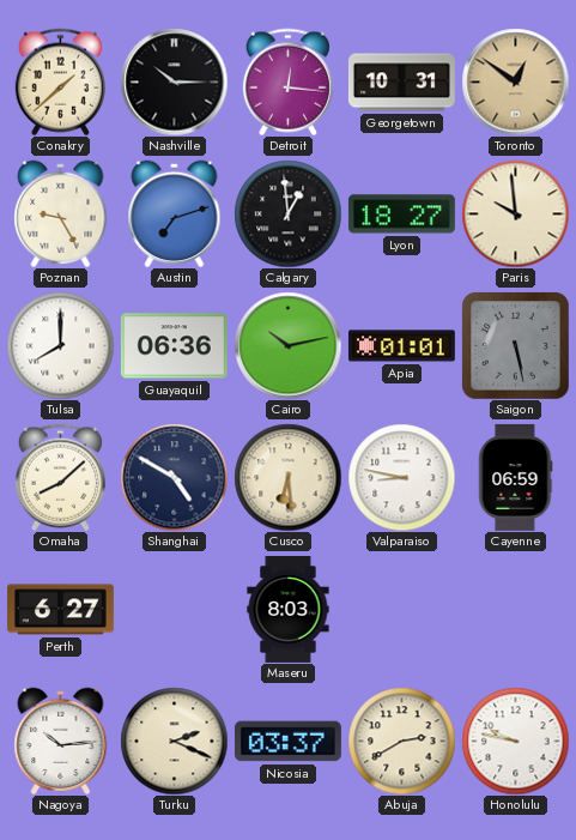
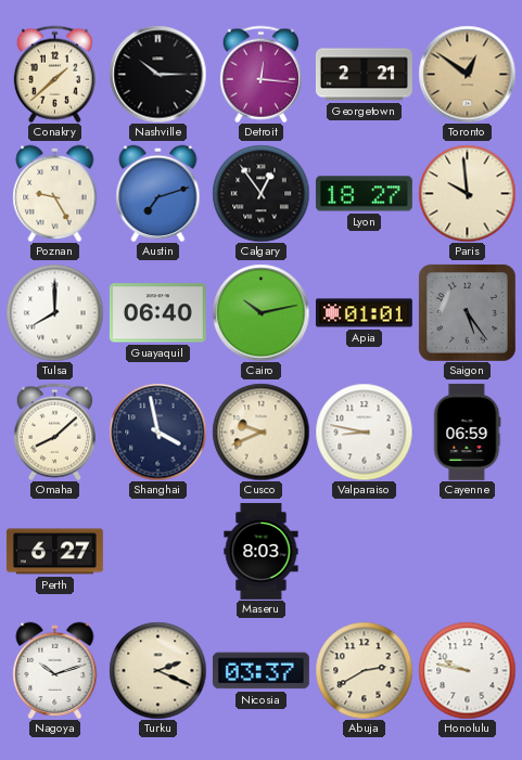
Georgetown: 10:31 -> 2:21
Calgary: 12:59 -> 12:54
Guayaquil: 06:36 -> 06:40
Saigon: 5:28 -> 5:24
Shanghai: 4:50 -> 3:58
Cusco: 6:29 -> 9:41
Nagoya: 10:14 -> 10:12
